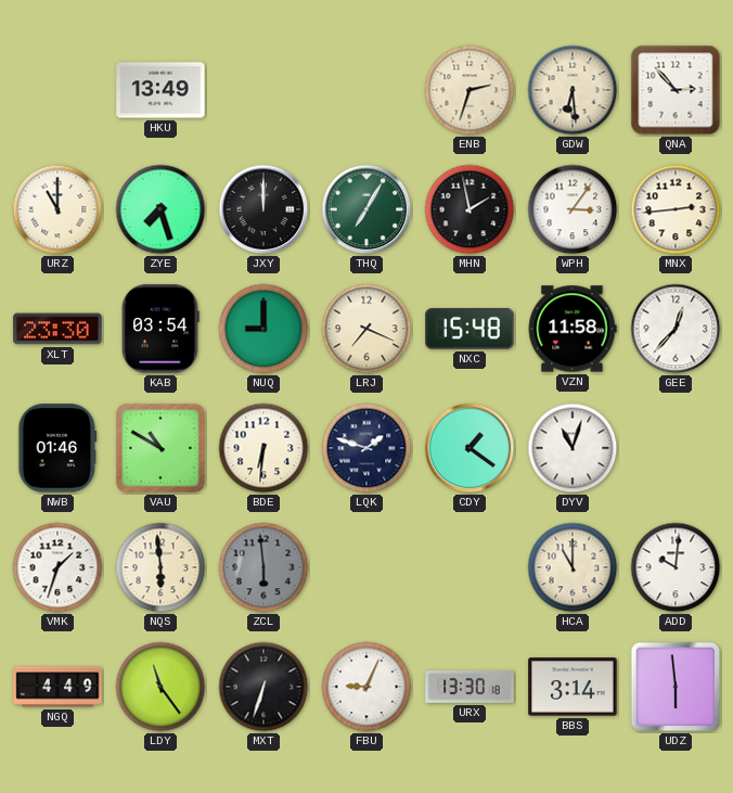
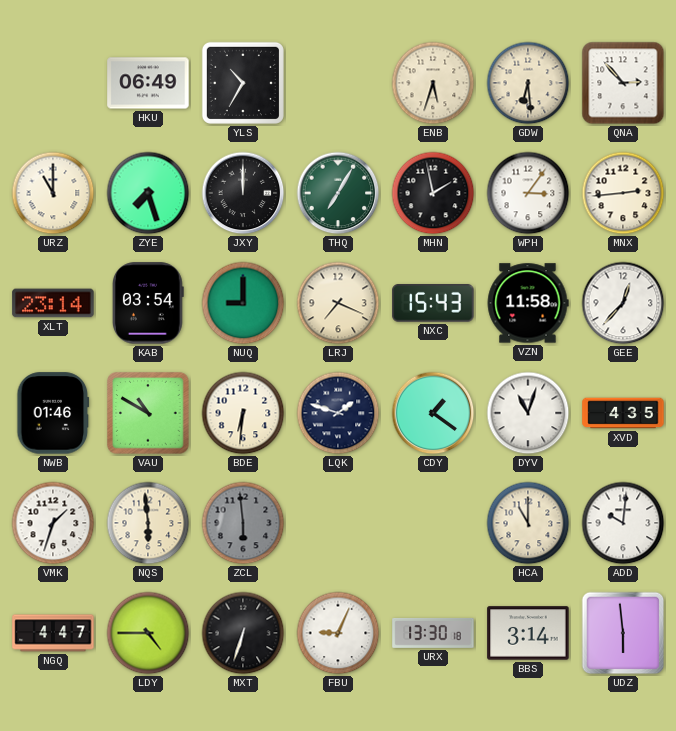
HKU: 13:49 -> 06:49
YLS: none -> 10:35
ENB: 2:33 -> 5:33
XLT: 23:30 -> 23:14
NXC: 15:48 -> 15:43
XVD: none -> 4:35
NGQ: 4:49 -> 4:47
LDY: 11:24 -> 4:45
